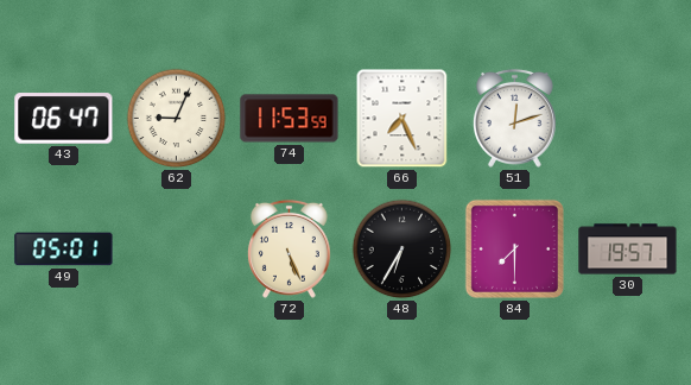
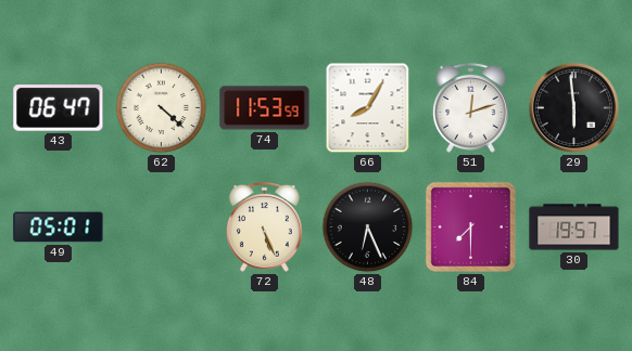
62: 9:04 -> 4:22
66: 7:26 -> 8:05
29: none -> 5:59
48: 6:35 -> 6:26
